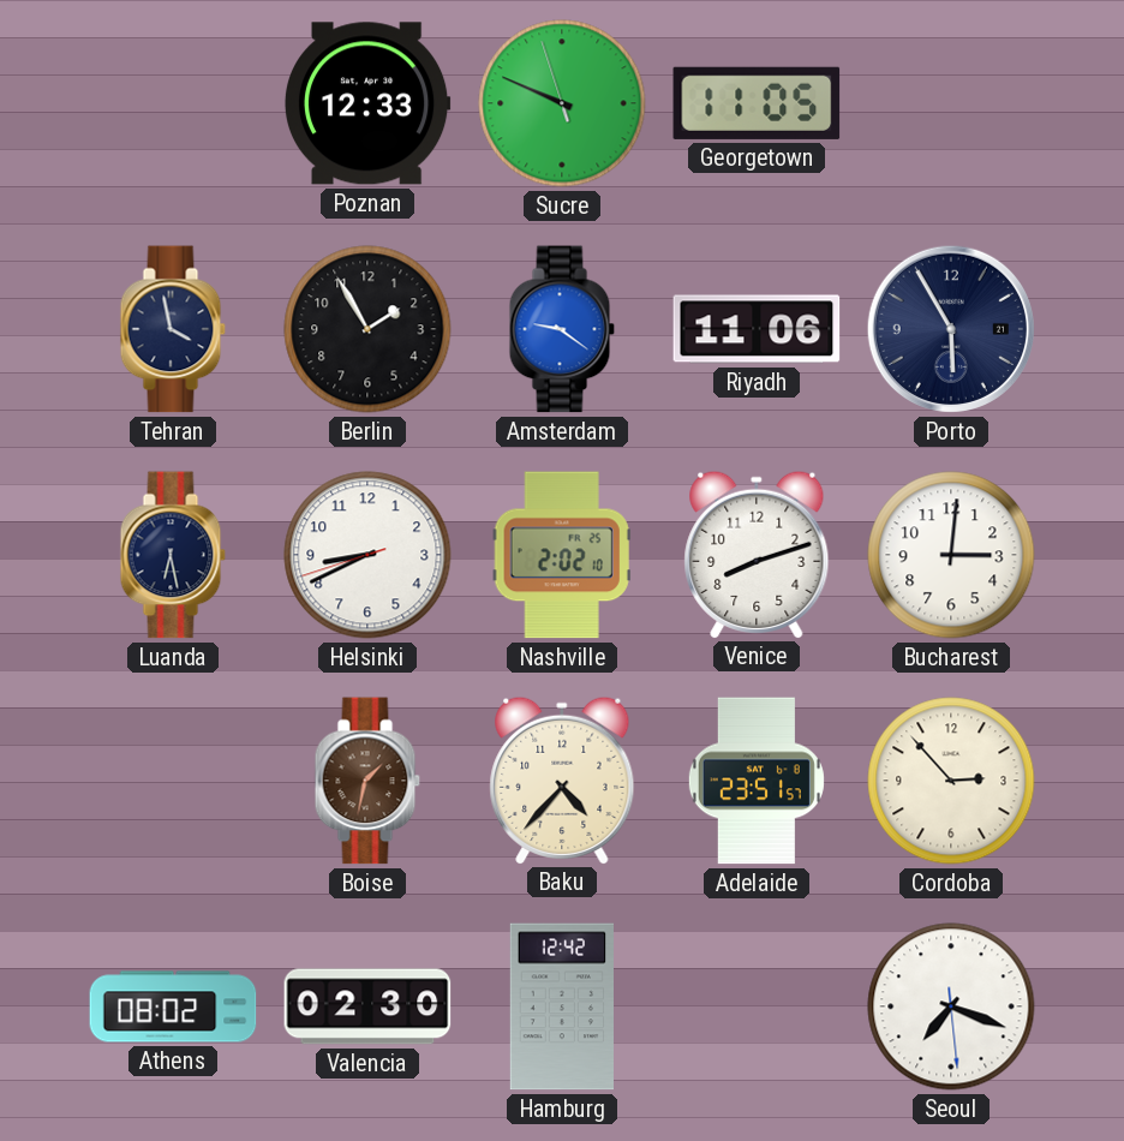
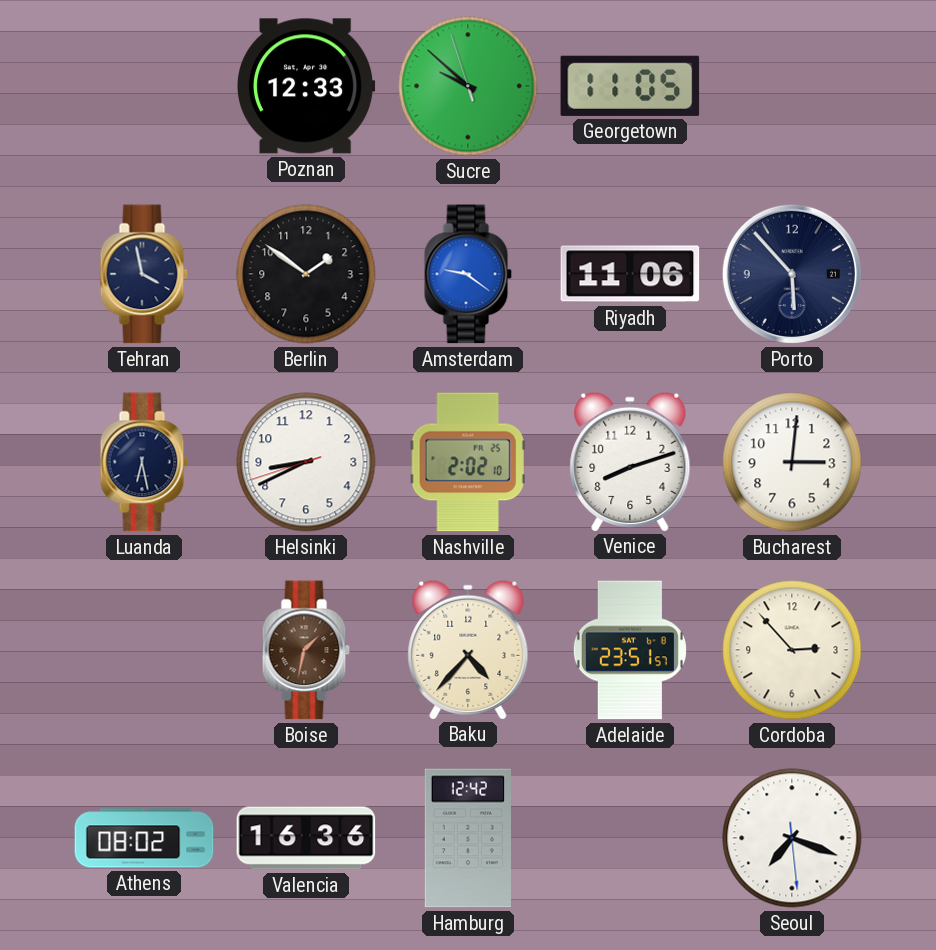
Sucre: 9:48 -> 9:51
Berlin: 1:55 -> 1:51
Porto: 5:55 -> 5:53
Valencia: 02:30 -> 16:36
